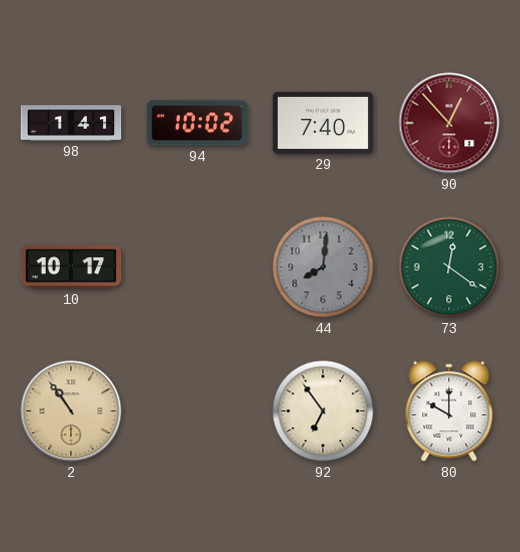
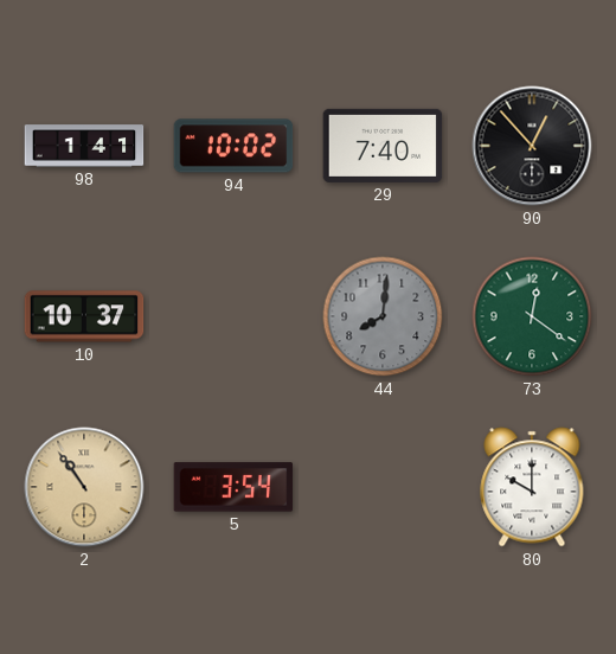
90 dial: burgundy -> black
10: 10:17 -> 10:37
5: none -> 3:54
92: 6:54 -> none
